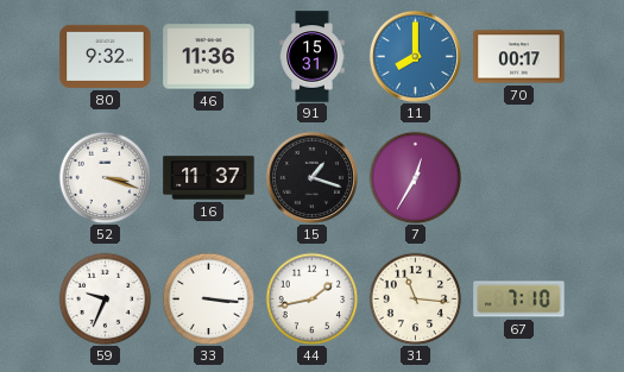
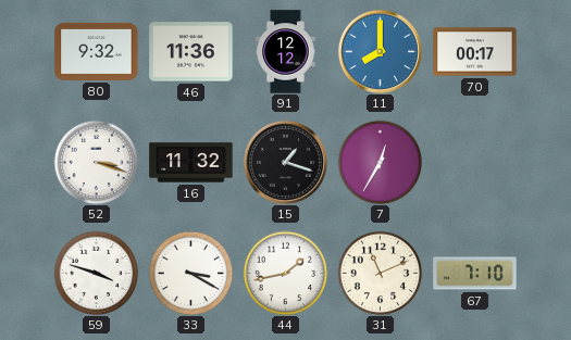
91: 15:31 -> 12:12
16: 11:37 -> 11:32
59: 9:34 -> 3:48
33: 3:16 -> 3:20
31: 11:16 -> 11:11
